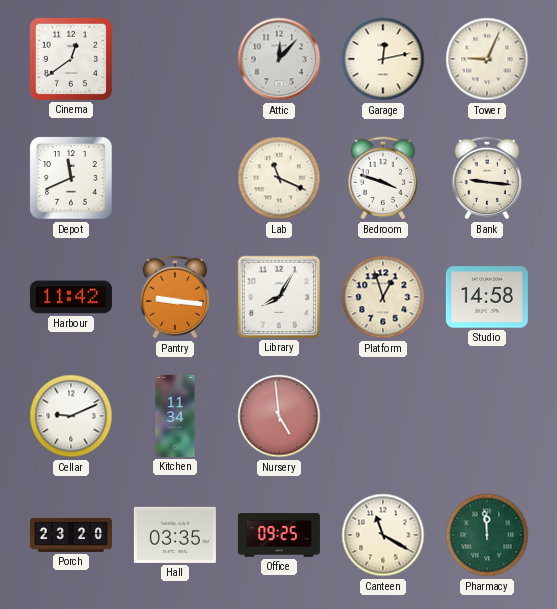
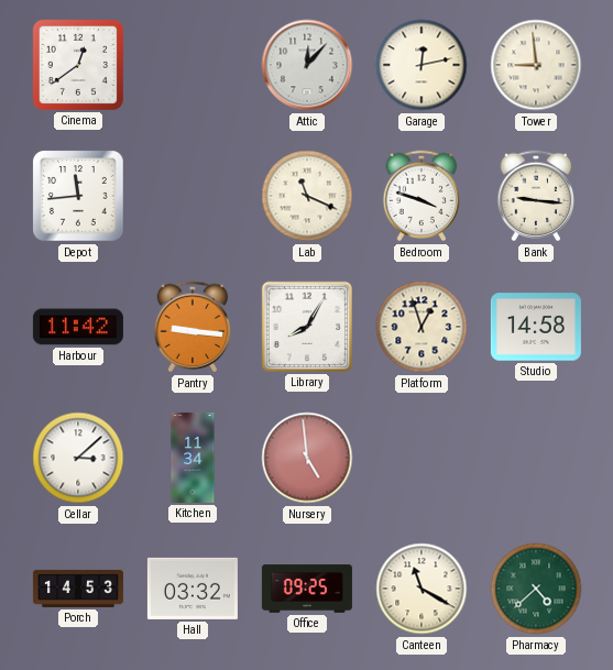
Tower: 9:04 -> 8:59
Depot: 11:41 -> 11:44
Cellar: 9:11 -> 3:08
Porch: 23:20 -> 14:53
Hall: 03:35 -> 03:32
Pharmacy: 11:59 -> 4:38
